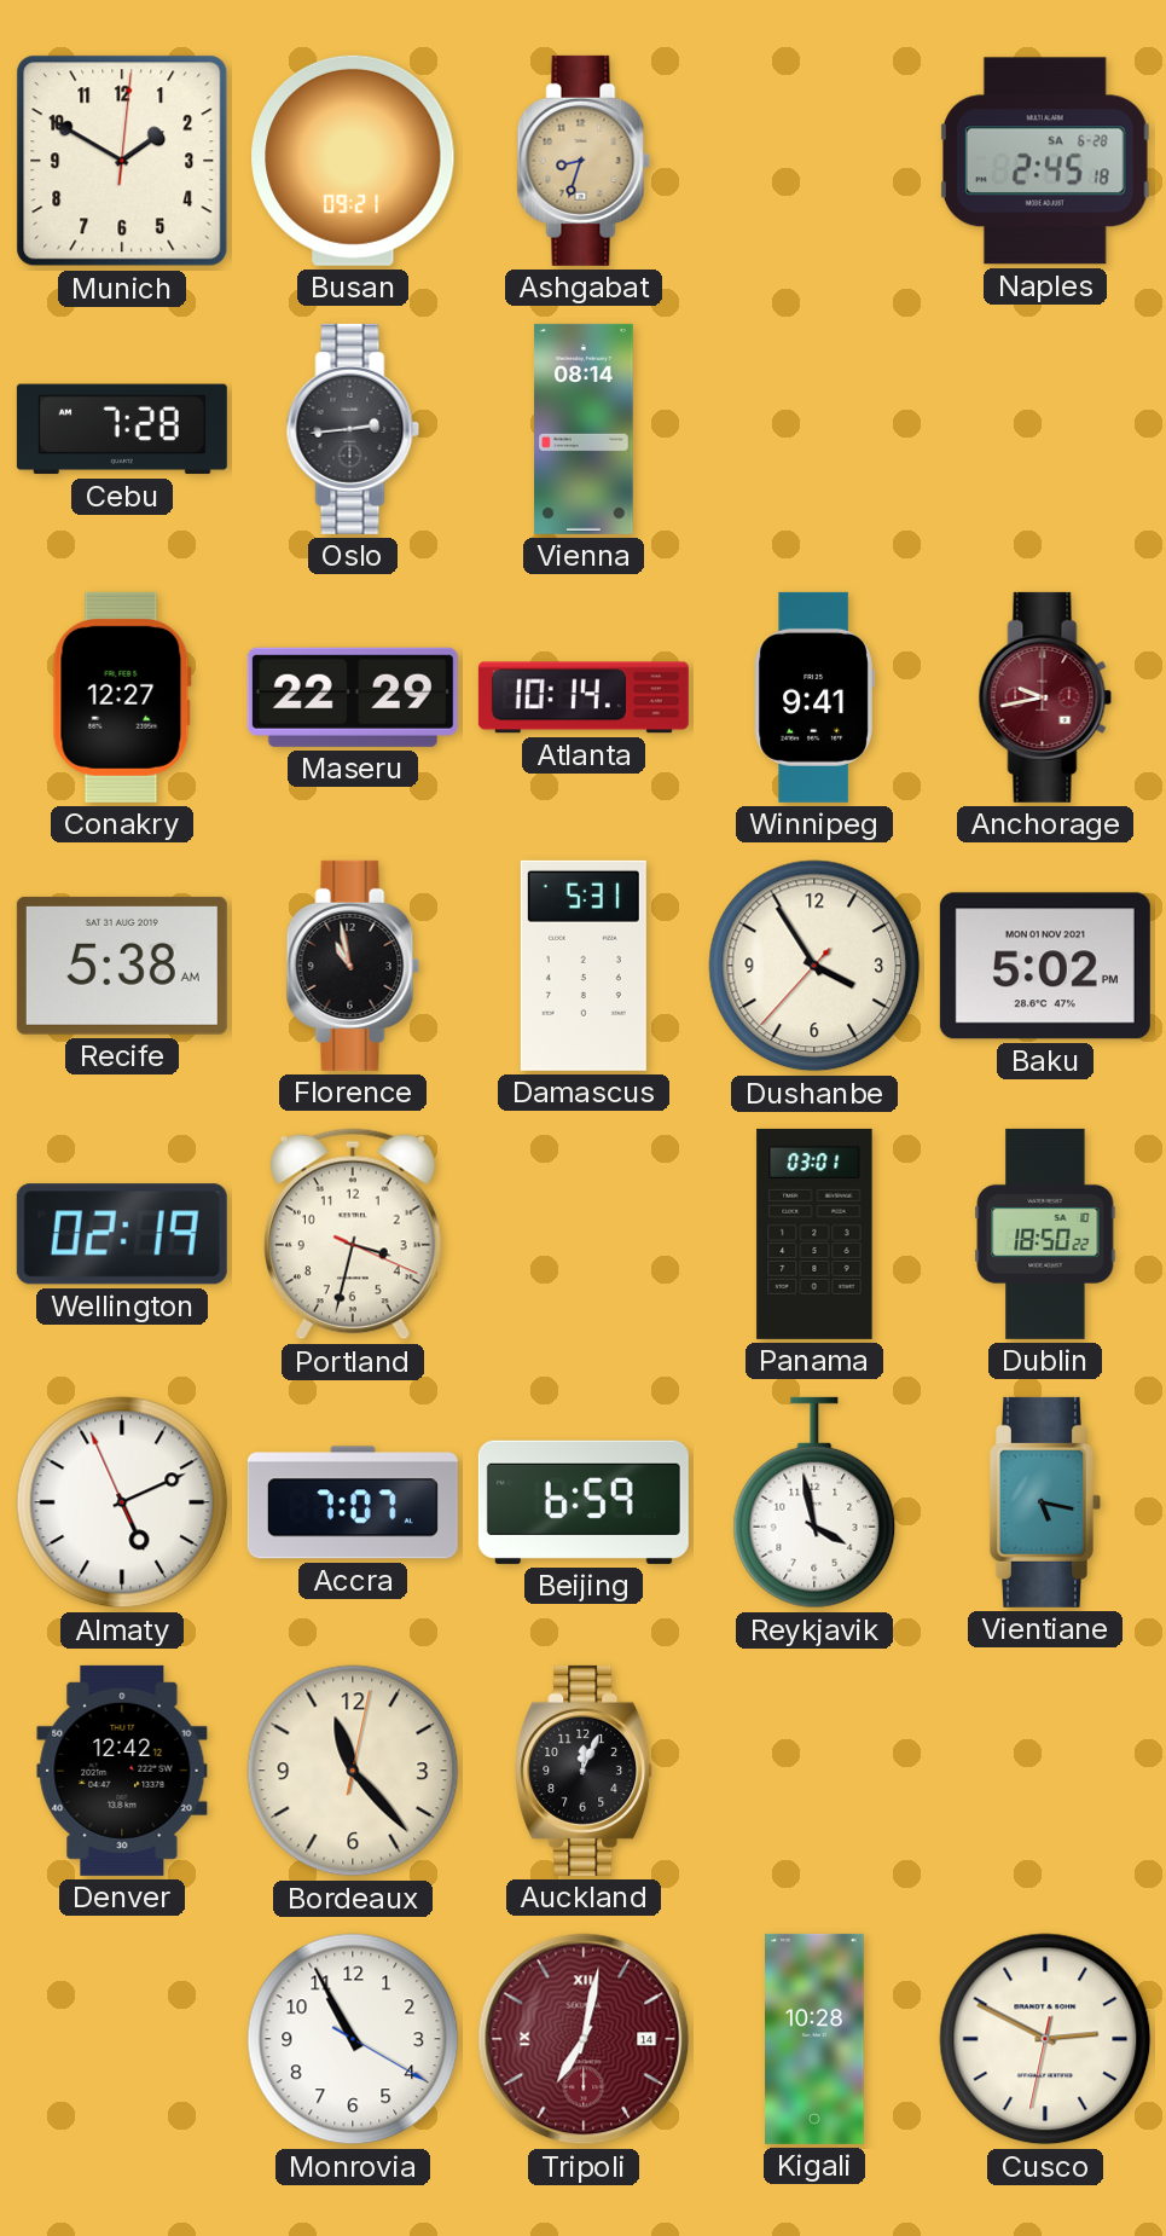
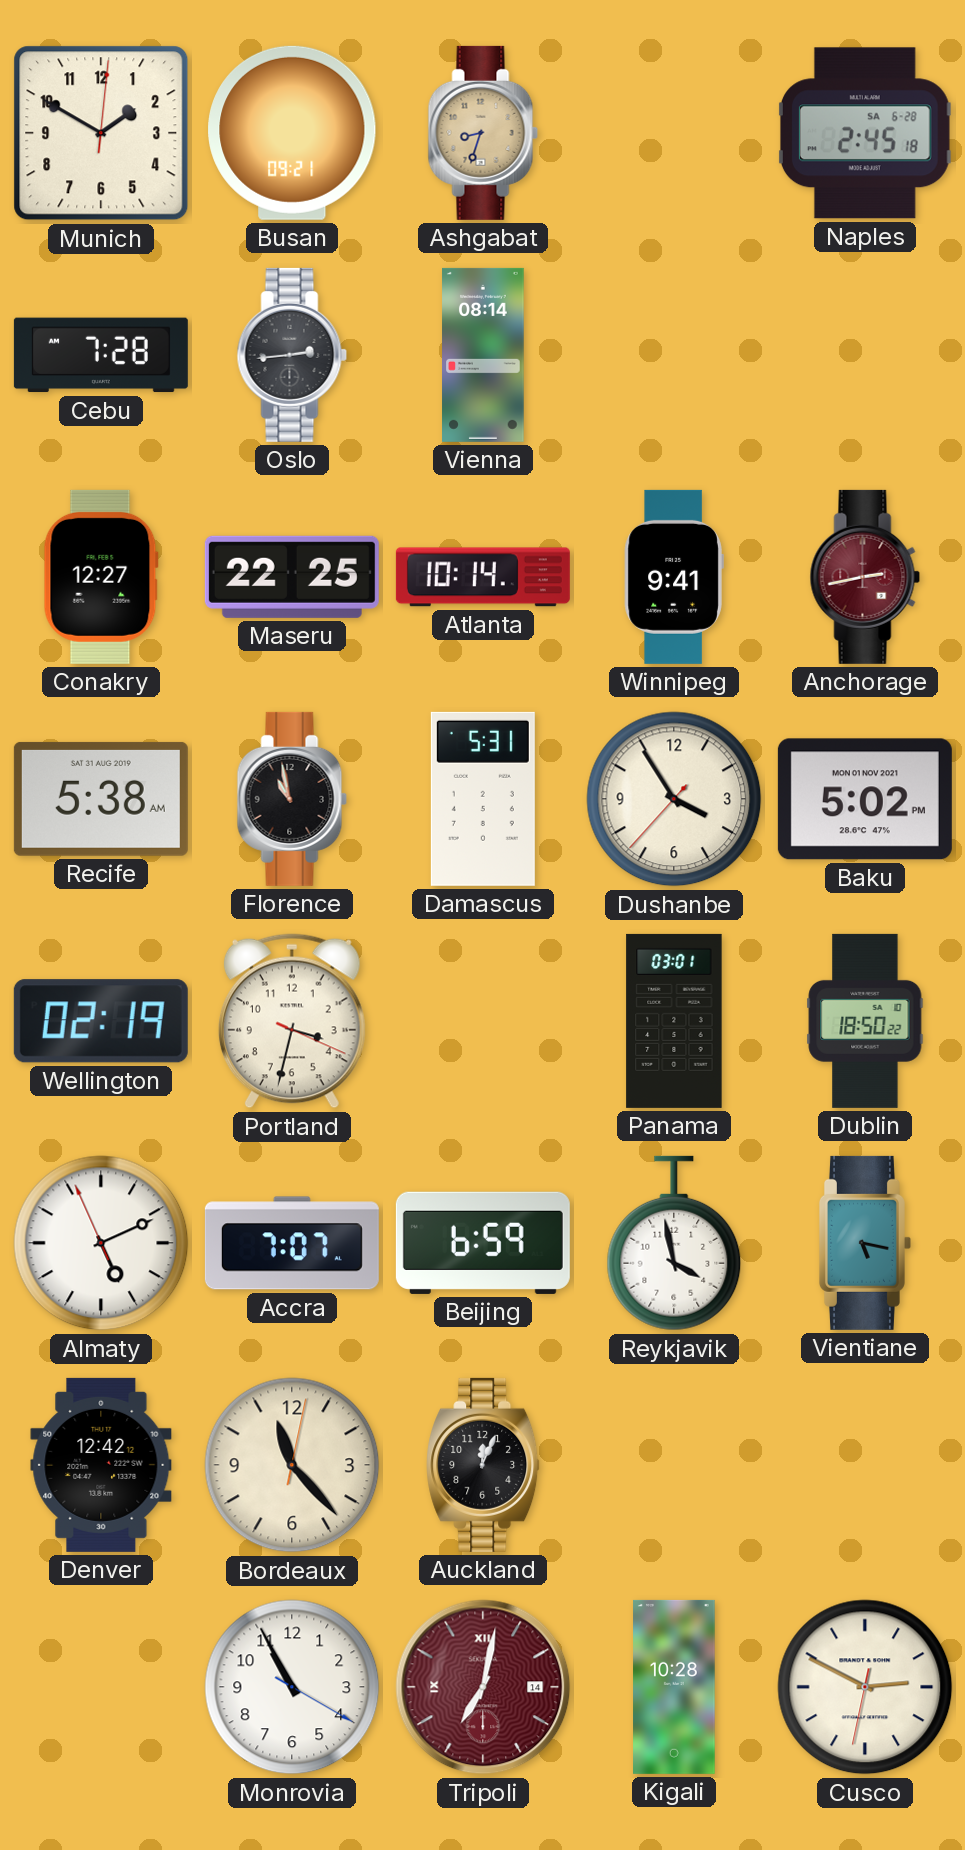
Maseru: 22:29 -> 22:25
Anchorage: 9:43 -> 2:43
